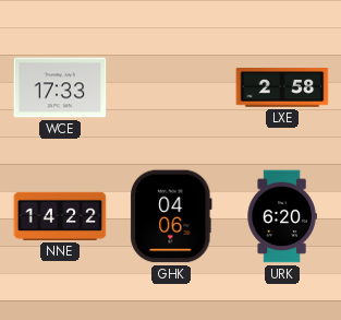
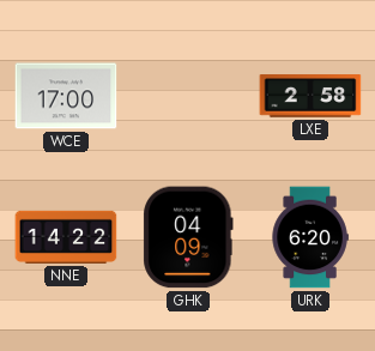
WCE: 17:33 -> 17:00
GHK: 04:06 -> 04:09
